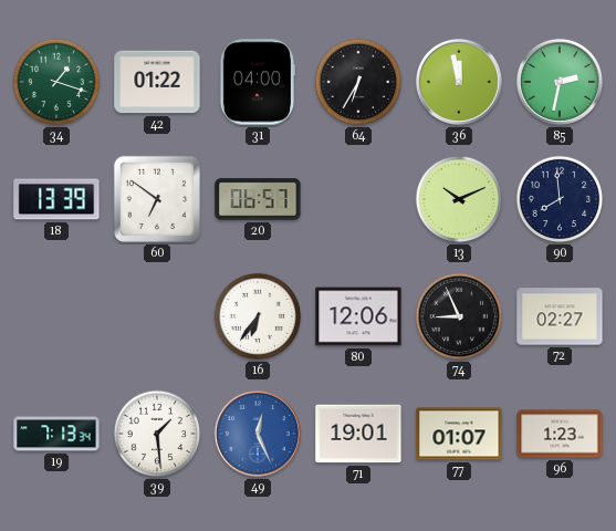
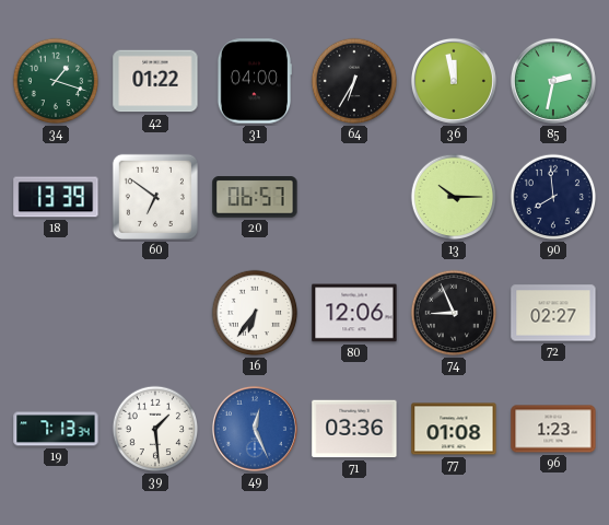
13: 10:11 -> 10:15
71: 19:01 -> 03:36
77: 01:07 -> 01:08
